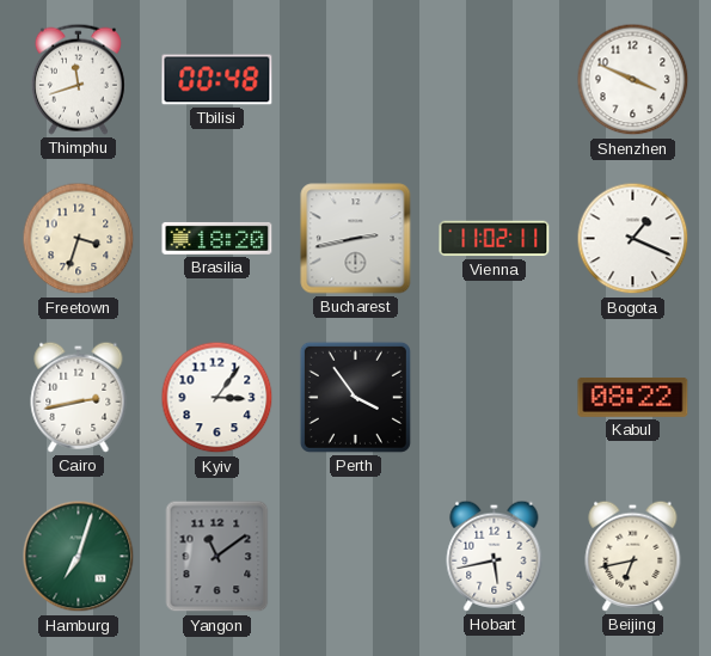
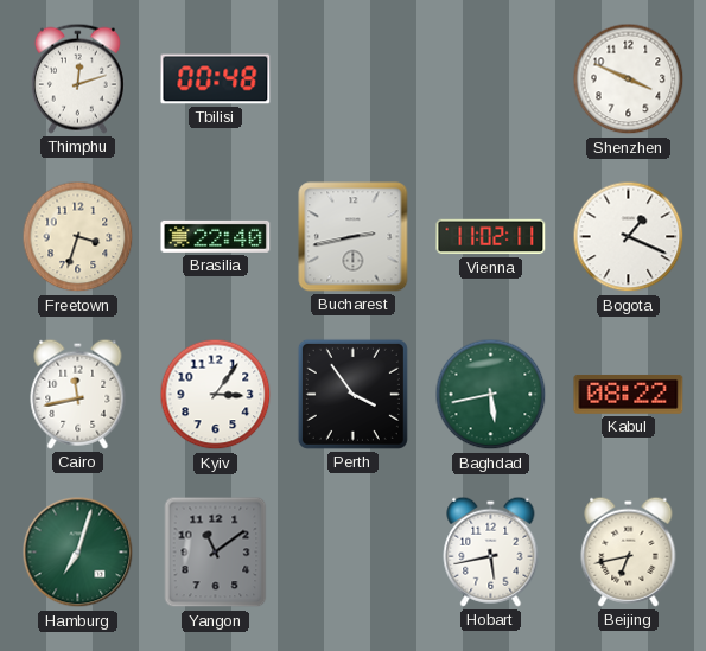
Thimphu: 11:42 -> 12:12
Brasilia: 18:20 -> 22:40
Cairo: 2:43 -> 11:43
Baghdad: none -> 5:43
